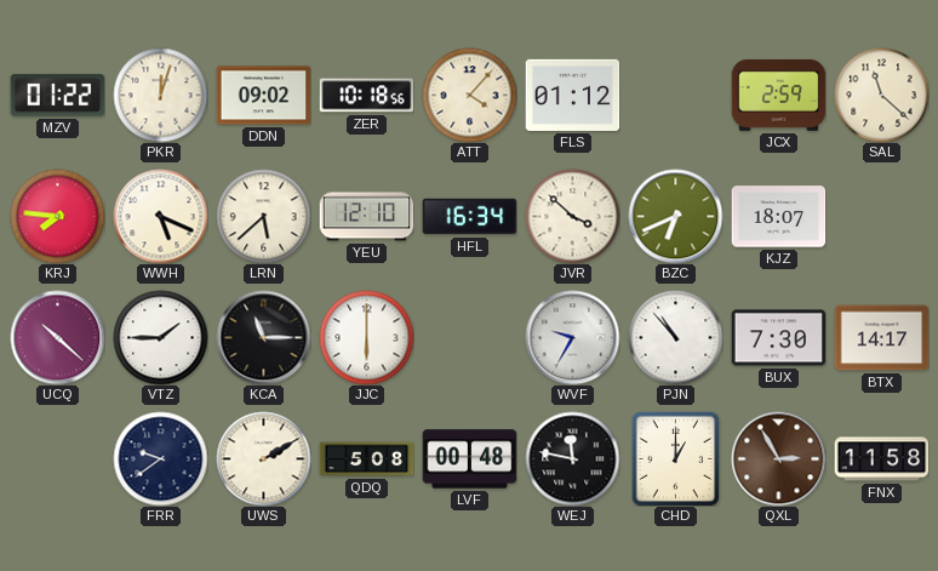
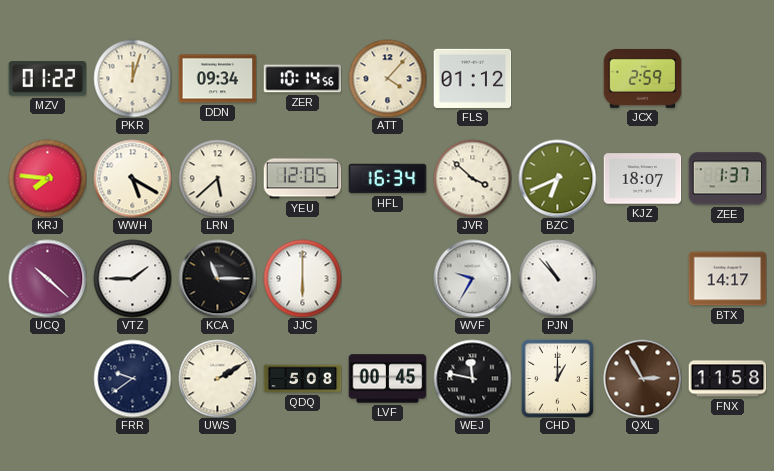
DDN: 09:02 -> 09:34
ZER: 10:18 -> 10:14
SAL: 11:22 -> none
WWH: 5:19 -> 5:20
YEU: 12:10 -> 12:05
ZEE: none -> 1:37
BUX: 7:30 -> none
LVF: 00:48 -> 00:45
